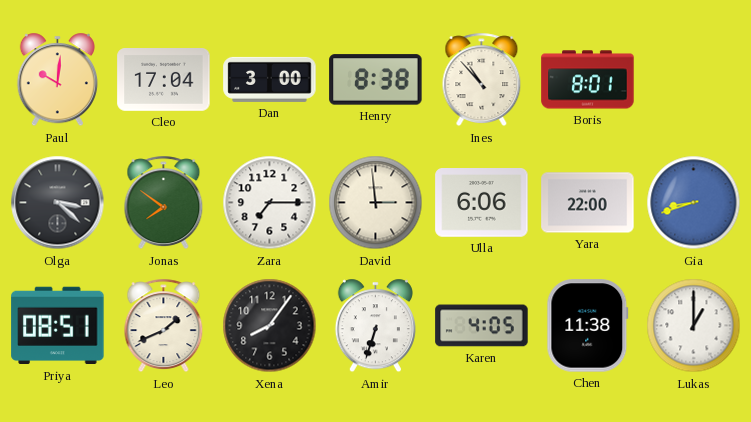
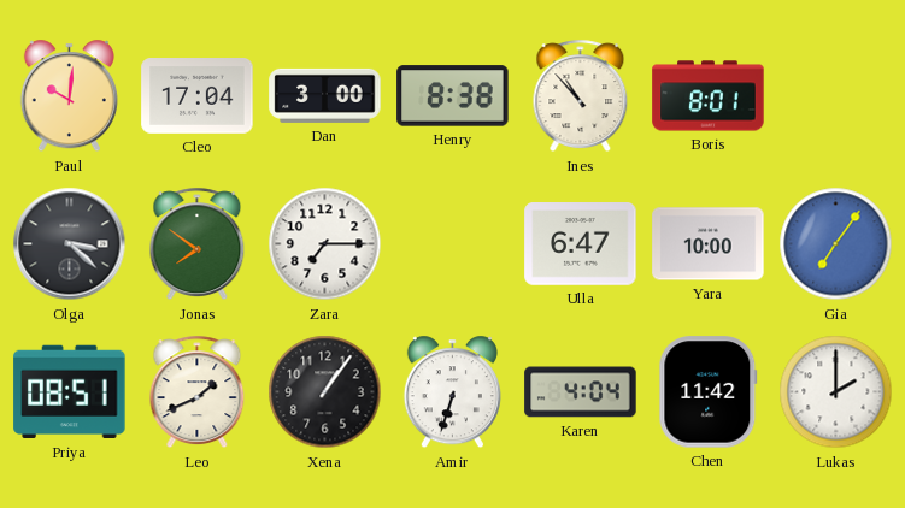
David: 2:59 -> none
Ulla: 6:06 -> 6:47
Yara: 22:00 -> 10:00
Gia: 8:42 -> 7:06
Xena: 8:06 -> 1:06
Karen: 4:05 -> 4:04
Chen: 11:38 -> 11:42
Lukas: 1:00 -> 2:00
